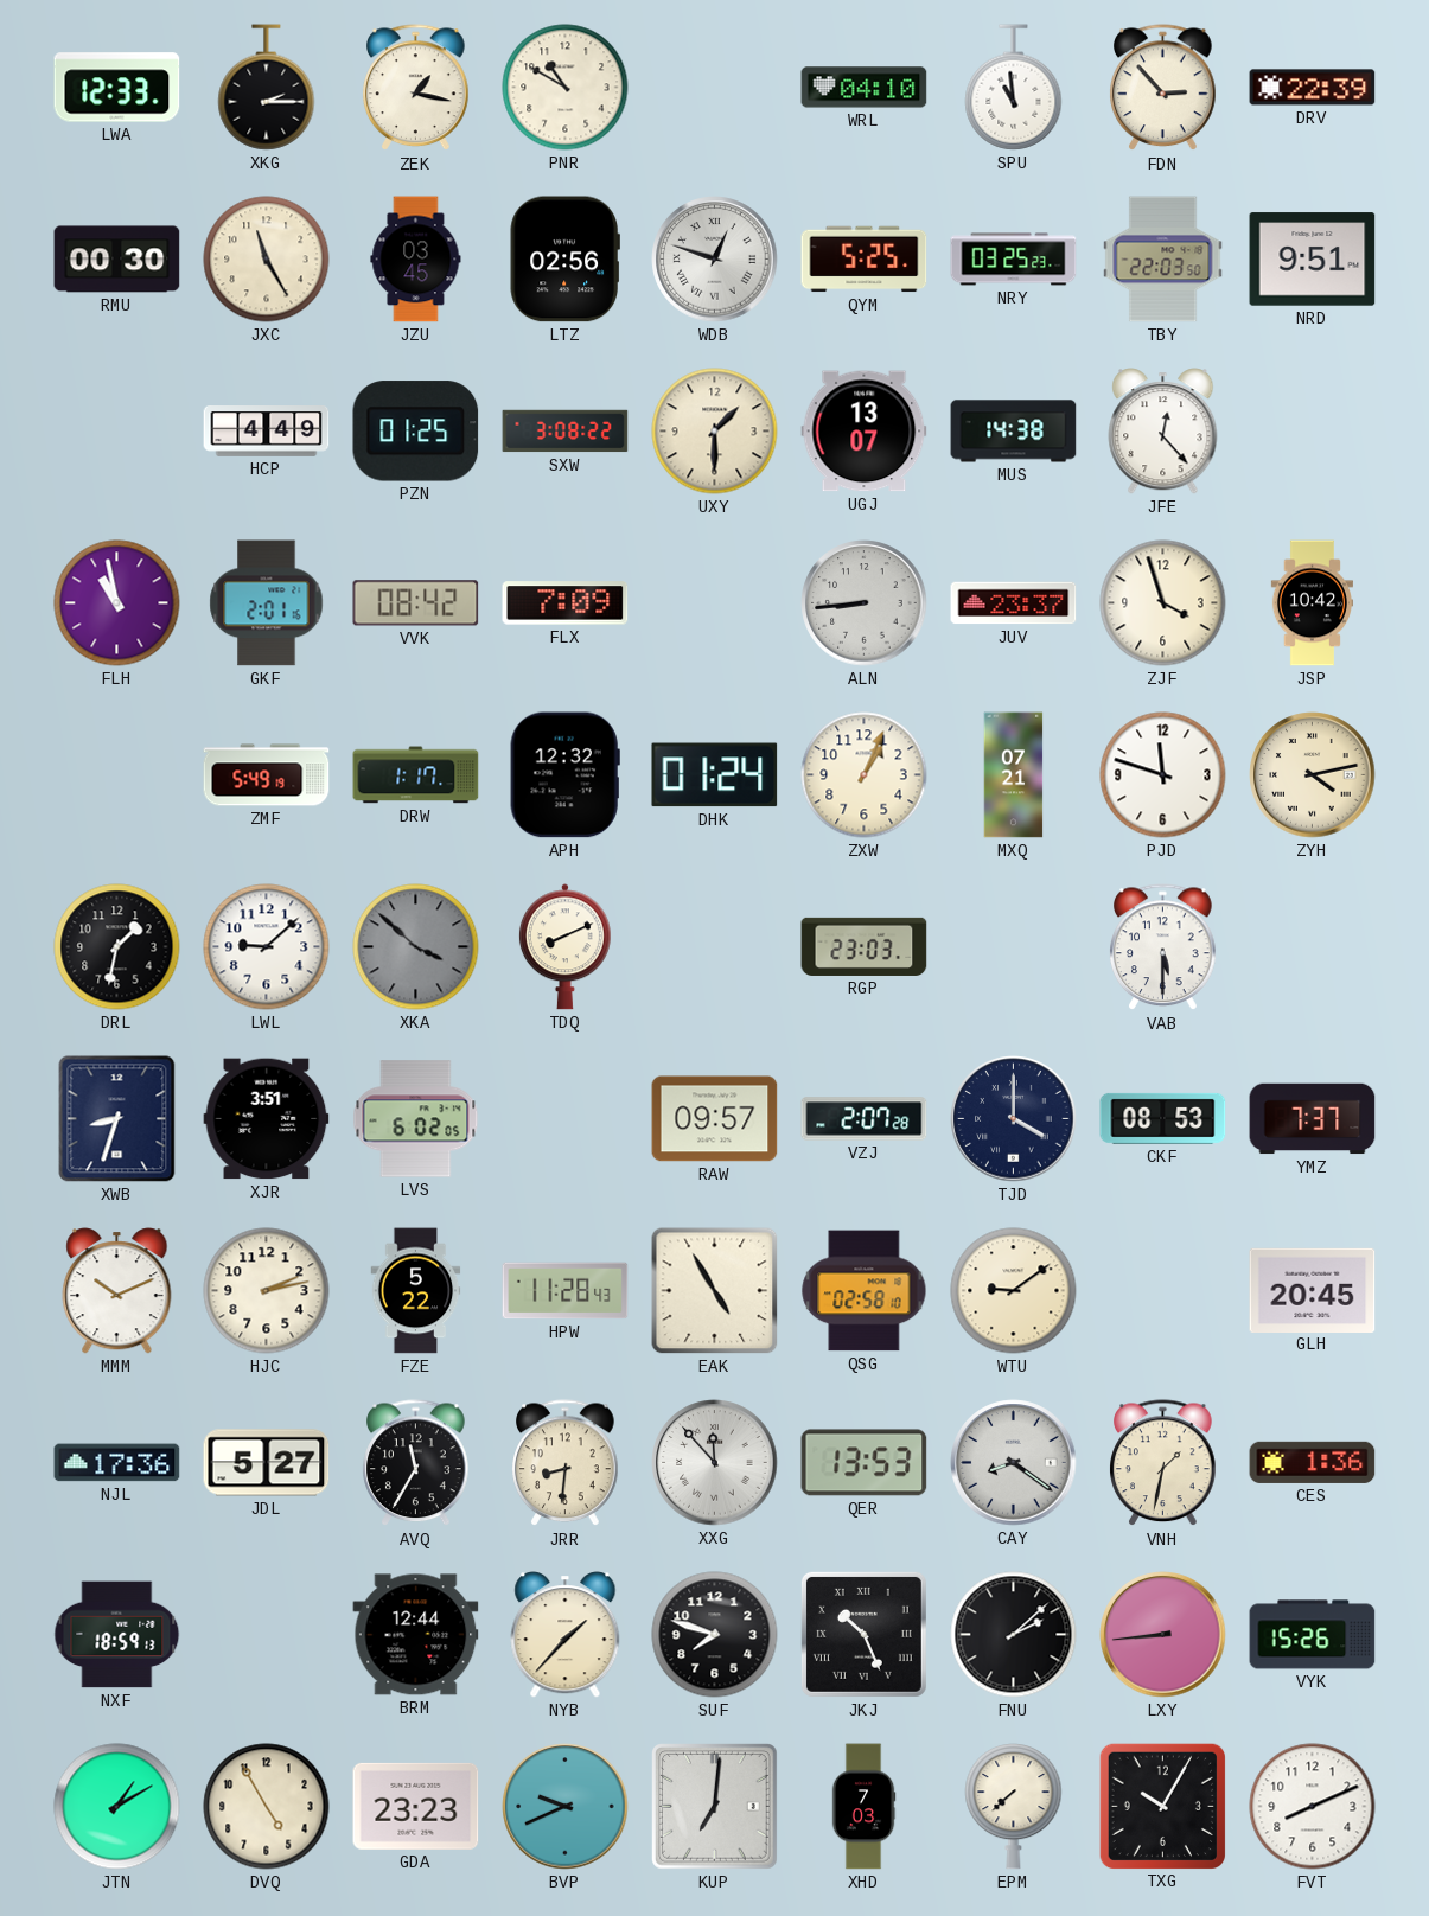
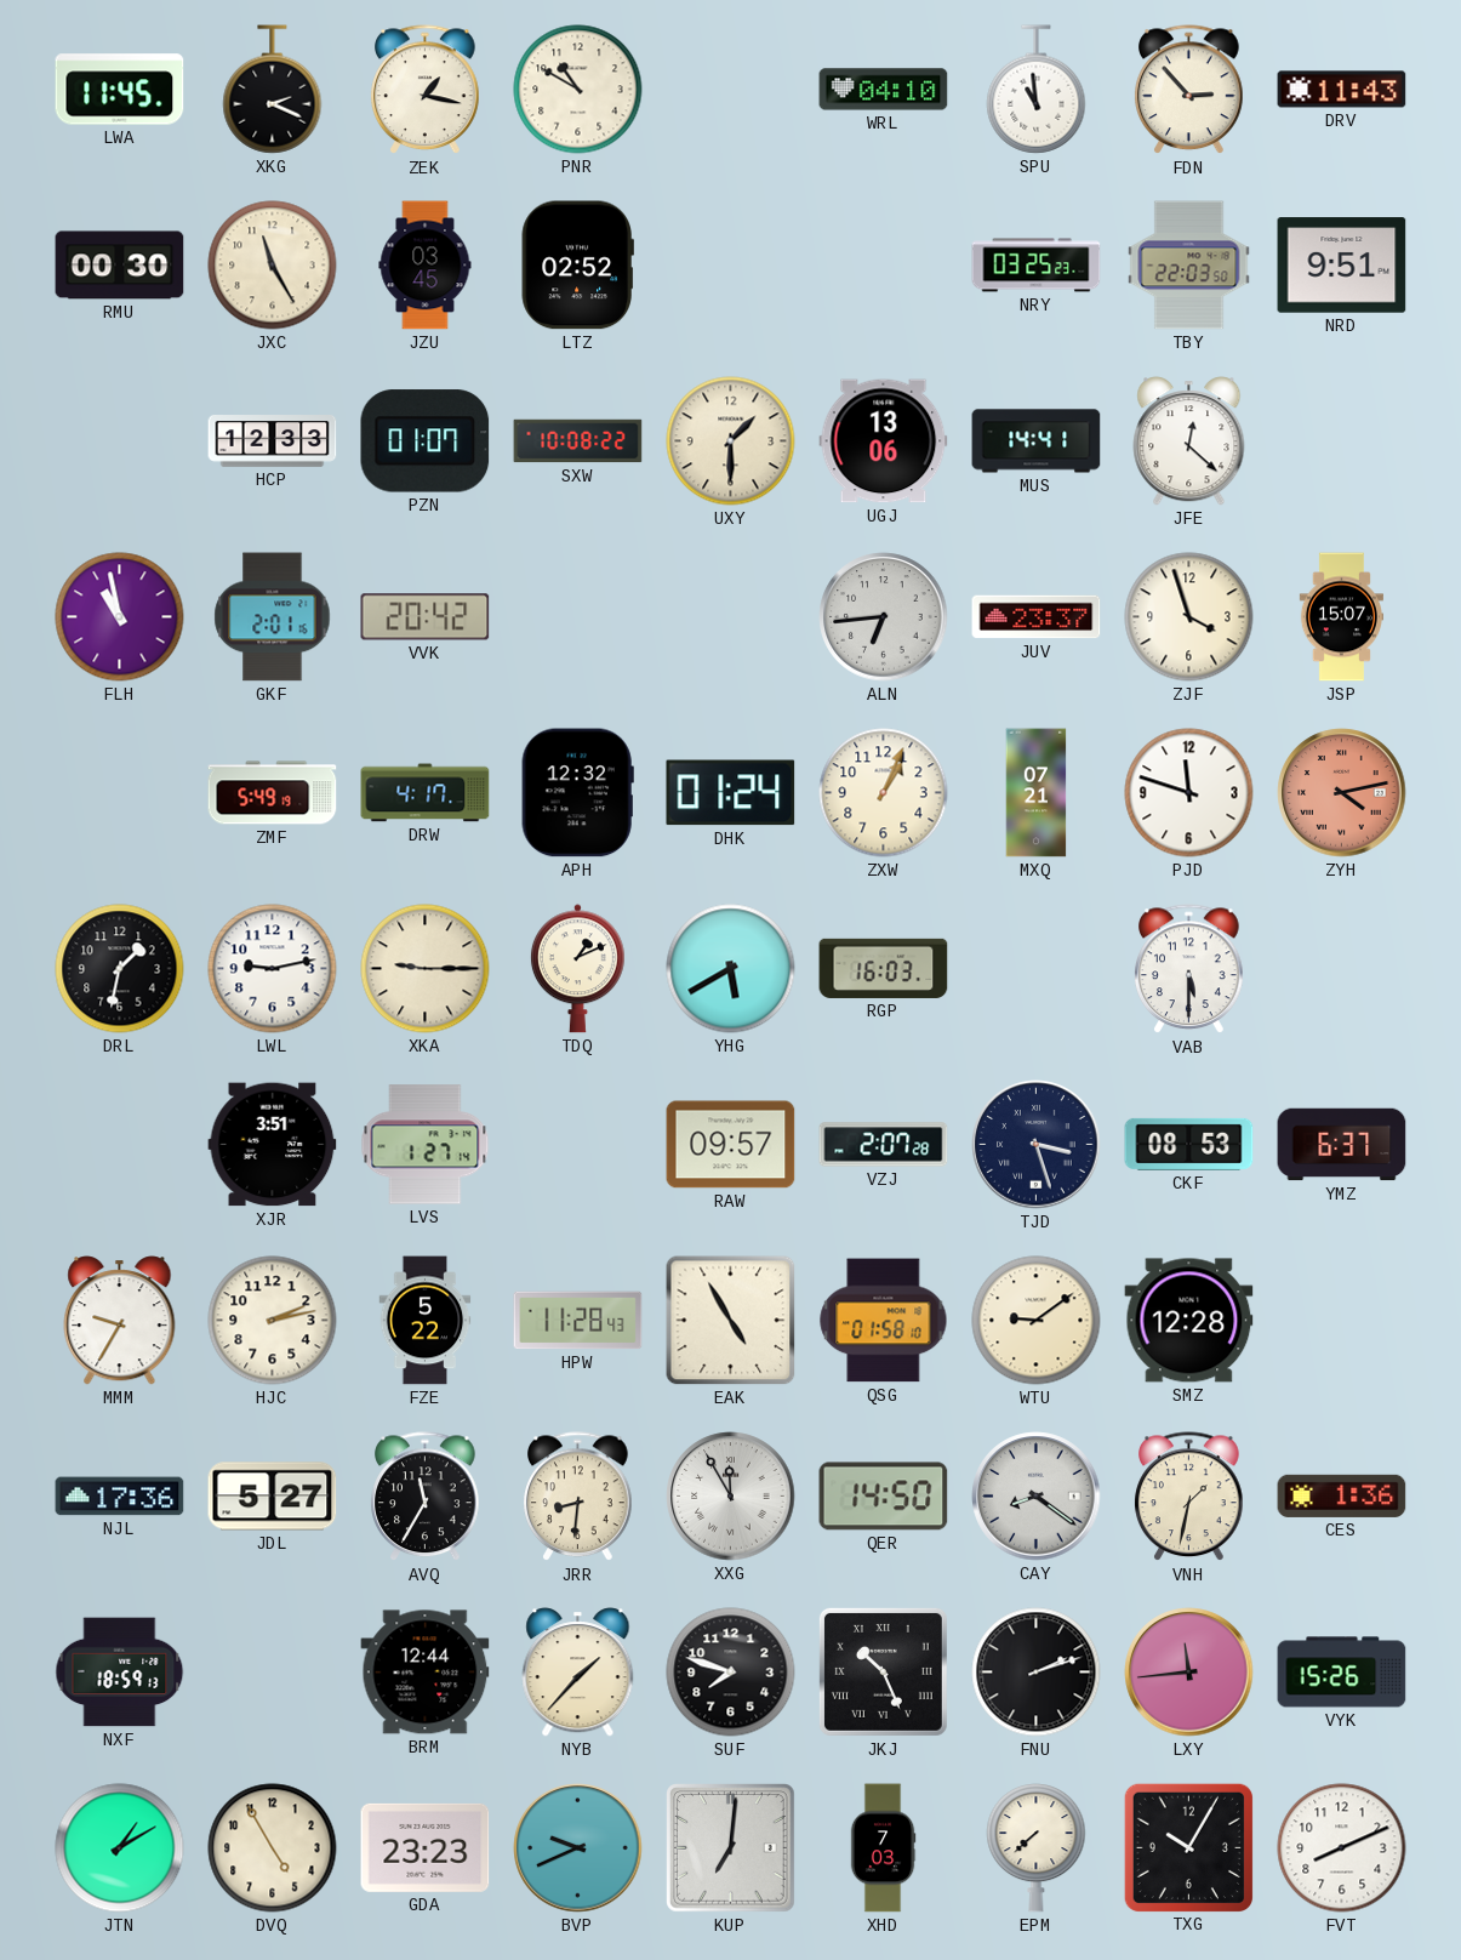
LWA: 12:33 -> 11:45
XKG: 2:15 -> 2:19
DRV: 22:39 -> 11:43
LTZ: 02:56 -> 02:52
WDB: 12:48 -> none
QYM: 5:25 -> none
HCP: 4:49 -> 12:33
PZN: 01:25 -> 01:07
SXW: 3:08 -> 10:08
UGJ: 13:07 -> 13:06
MUS: 14:38 -> 14:41
JFE: 12:23 -> 12:22
VVK: 08:42 -> 20:42
FLX: 7:09 -> none
ALN: 8:44 -> 6:44
JSP: 10:42 -> 15:07
DRW: 1:17 -> 4:17
ZYH dial: cream -> salmon
LWL: 9:08 -> 9:13
XKA: 3:52 -> 9:15
XKA dial: grey -> cream
TDQ: 8:11 -> 1:11
YHG: none -> 5:40
RGP: 23:03 -> 16:03
XWB: 8:33 -> none
LVS: 6:02 -> 1:27
TJD: 4:00 -> 3:27
YMZ: 7:37 -> 6:37
MMM: 10:11 -> 9:35
QSG: 02:58 -> 01:58
SMZ: none -> 12:28
GLH: 20:45 -> none
XXG: 11:53 -> 11:55
QER: 13:53 -> 14:50
FNU: 2:08 -> 2:12
LXY: 8:44 -> 11:44
